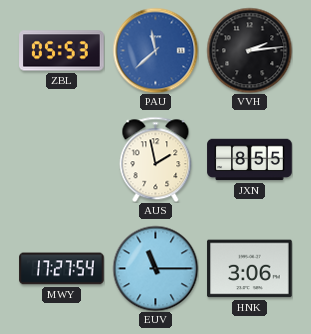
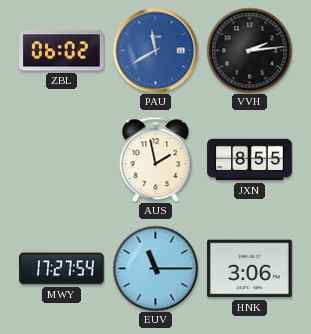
ZBL: 05:53 -> 06:02
PAU: 11:38 -> 11:40
